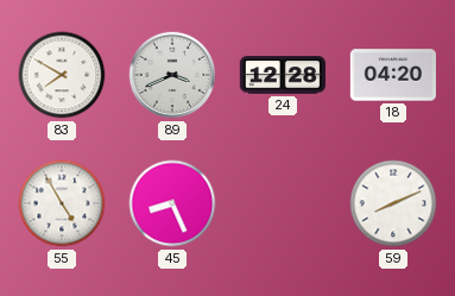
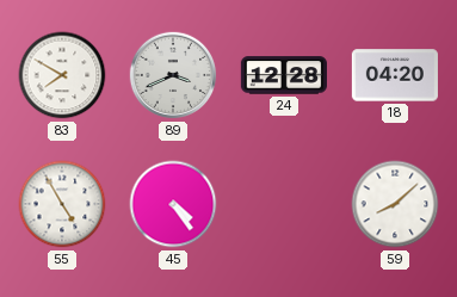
45: 8:26 -> 4:24
59: 8:11 -> 8:08
